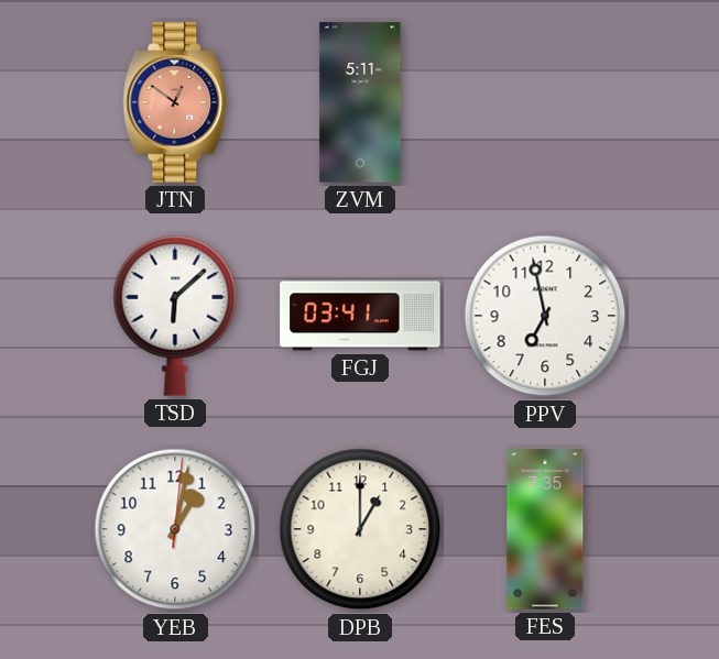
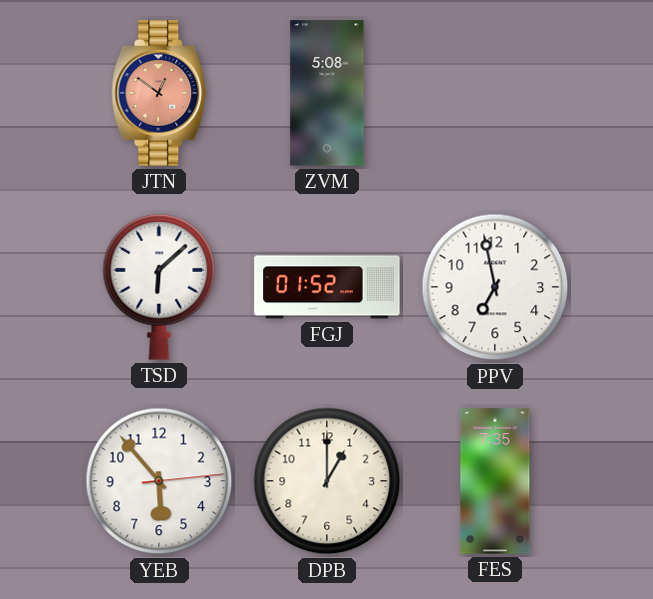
ZVM: 5:11 -> 5:08
FGJ: 03:41 -> 01:52
YEB: 1:02 -> 5:53
